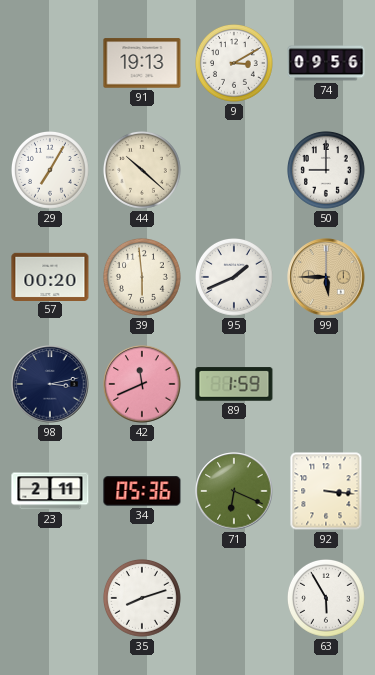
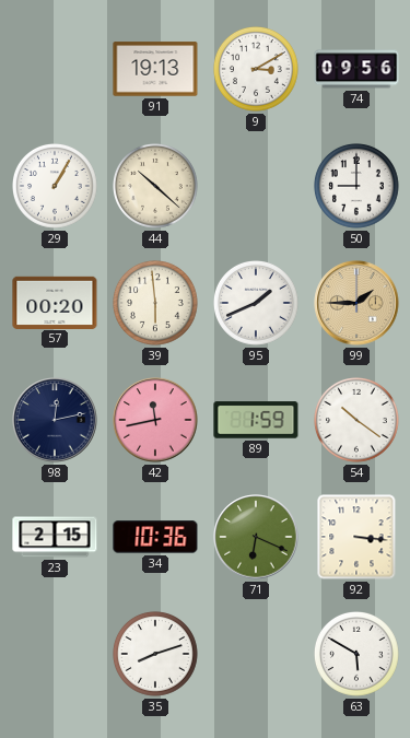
29: 7:05 -> 1:05
99: 5:45 -> 1:45
98: 3:13 -> 12:13
42: 11:41 -> 11:43
54: none -> 10:21
23: 2:11 -> 2:15
34: 05:36 -> 10:36
63: 5:55 -> 5:50
